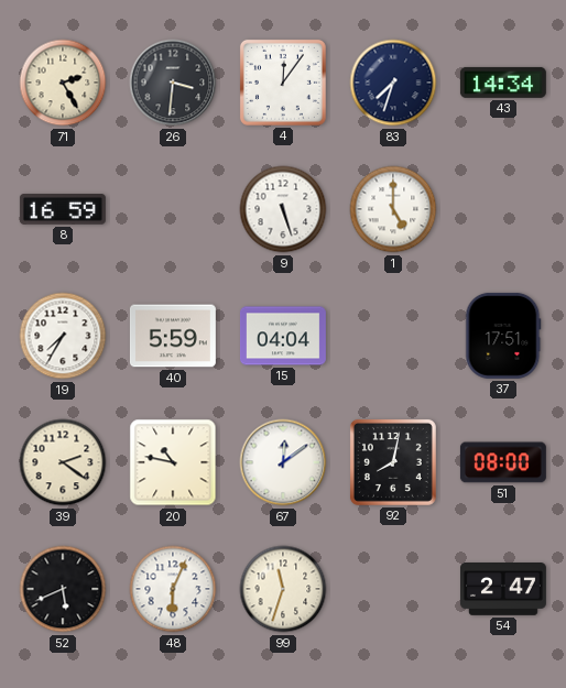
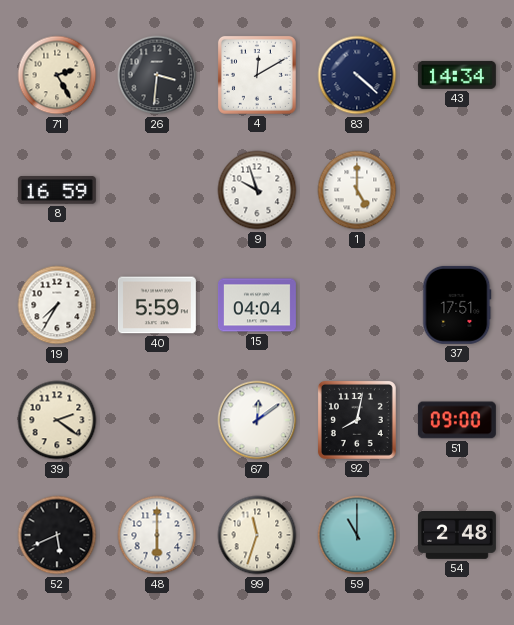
4: 12:06 -> 12:10
83: 7:33 -> 4:22
9: 5:27 -> 9:57
20: 10:47 -> none
51: 08:00 -> 09:00
48: 6:04 -> 6:00
59: none -> 11:00
54: 2:47 -> 2:48
